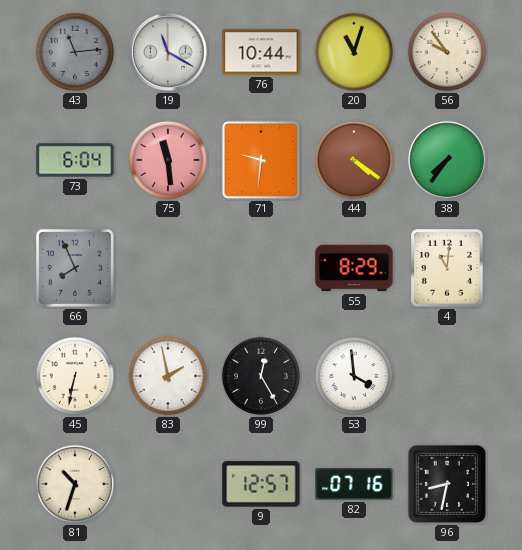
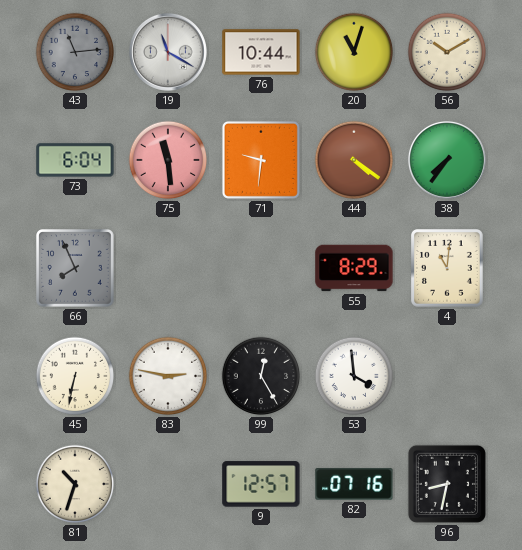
56: 9:54 -> 10:10
83: 1:58 -> 2:47
